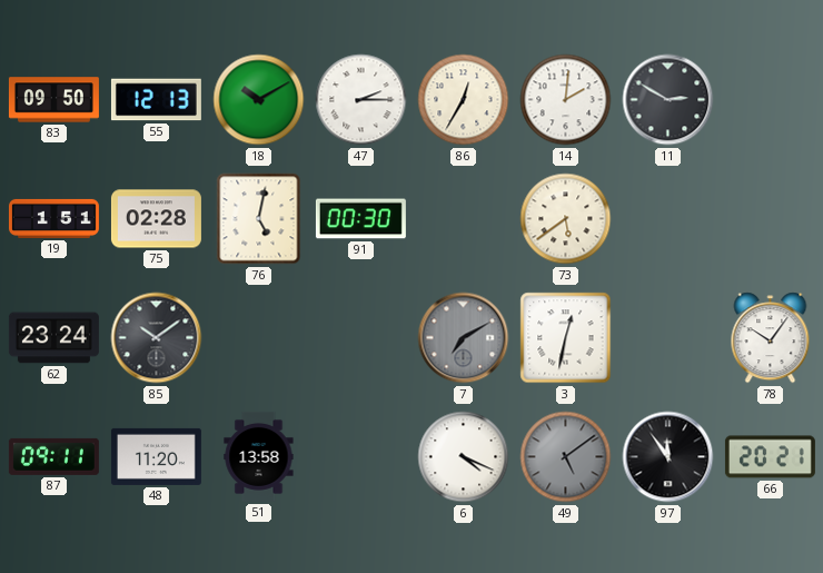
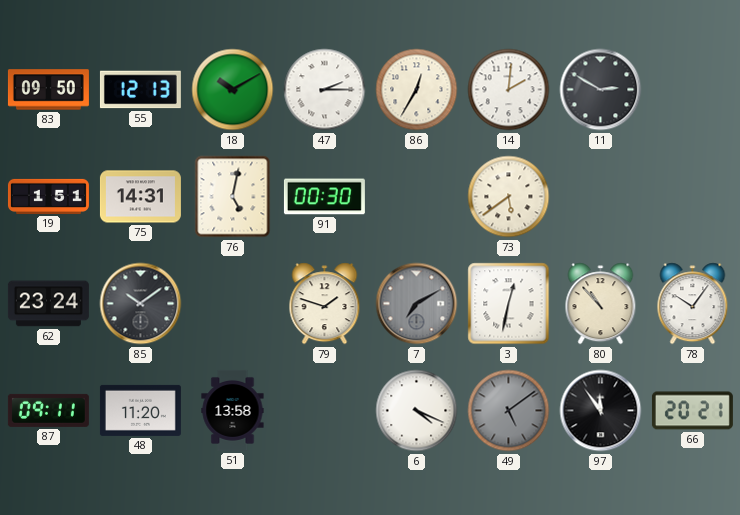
75: 02:28 -> 14:31
79: none -> 1:48
80: none -> 10:53
